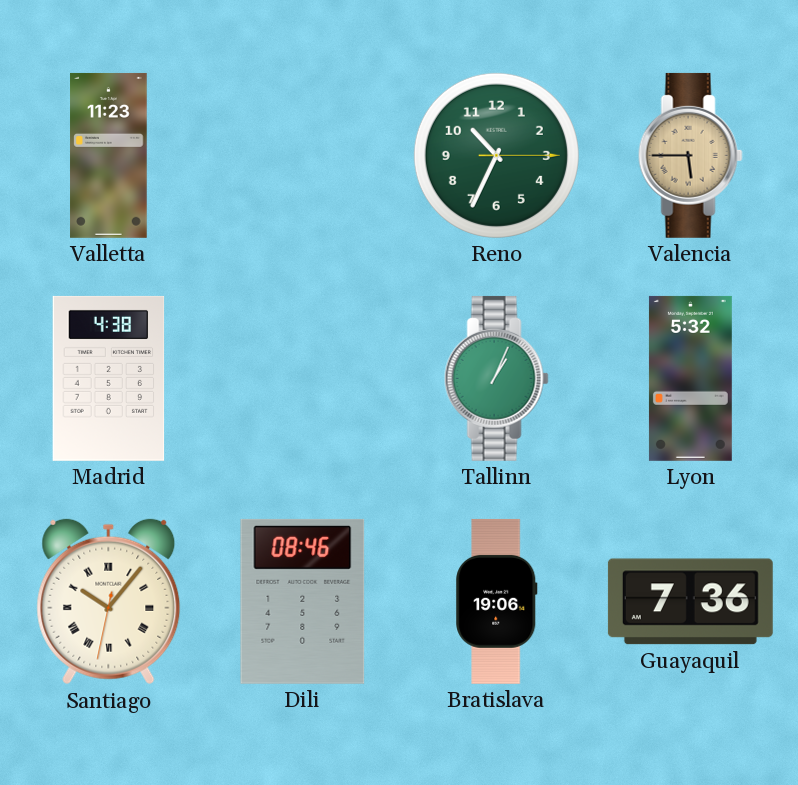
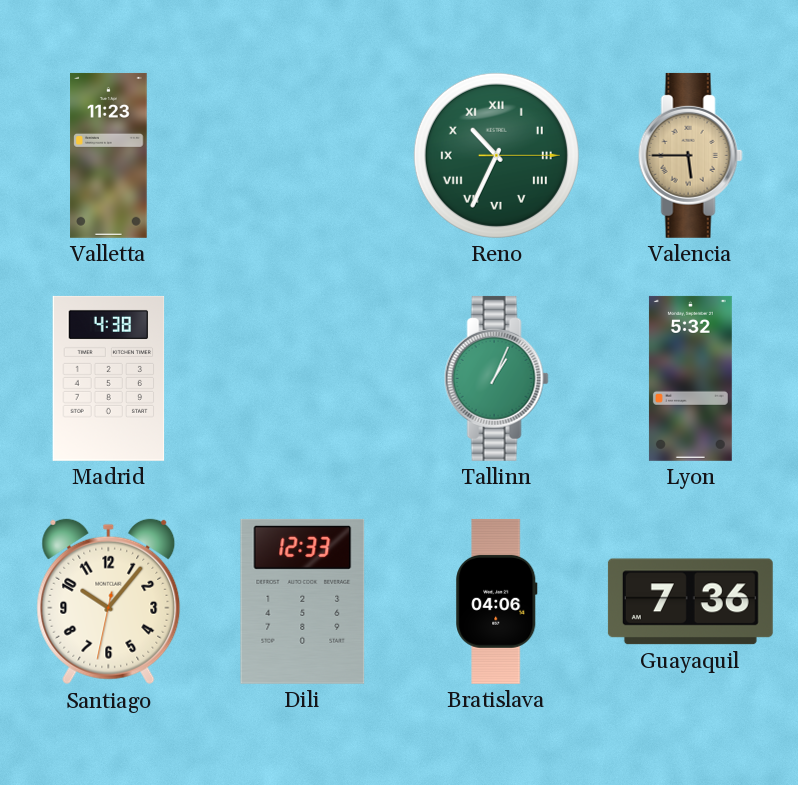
Reno numerals: Arabic -> Roman
Santiago numerals: Roman -> Arabic
Dili: 08:46 -> 12:33
Bratislava: 19:06 -> 04:06
